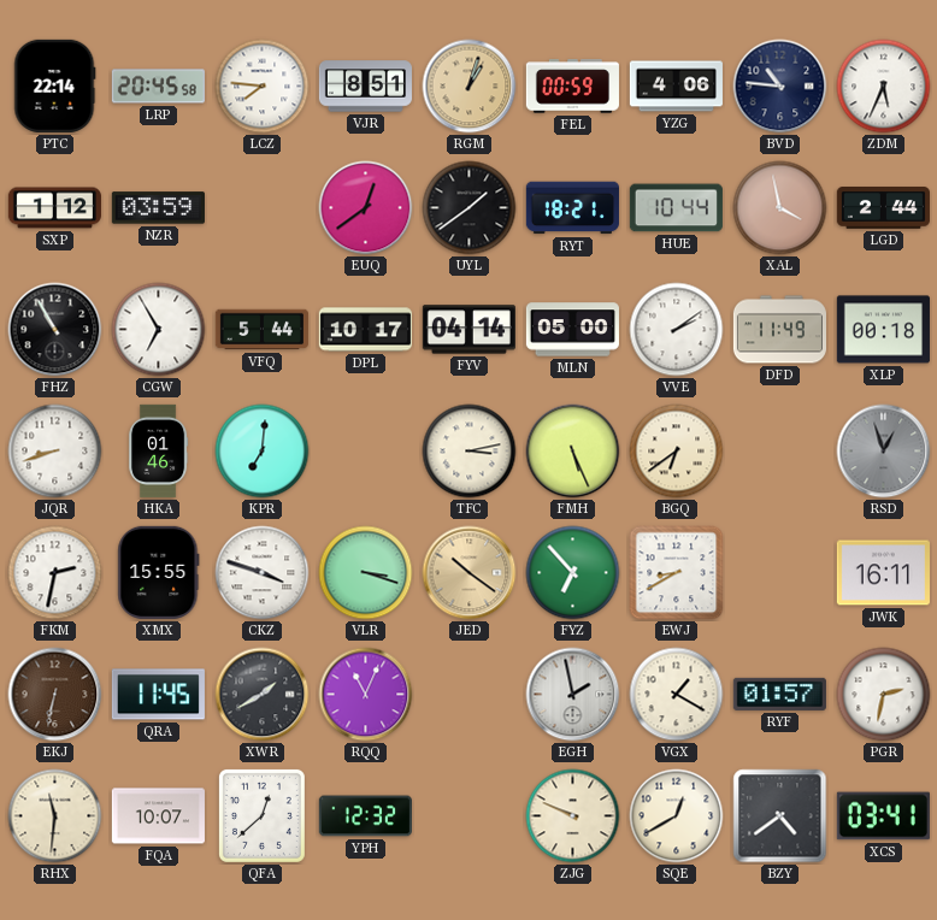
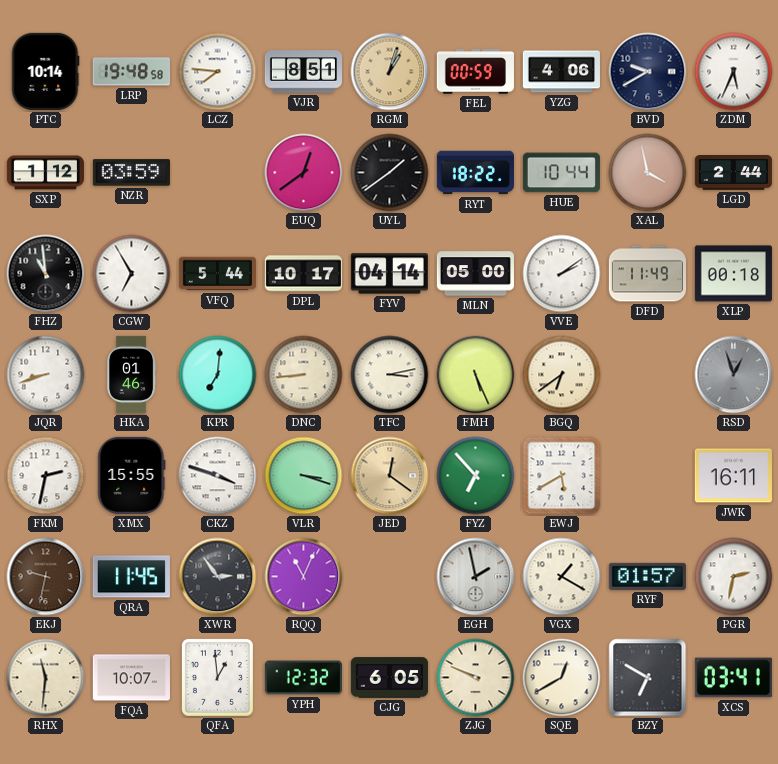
PTC: 22:14 -> 10:14
LRP: 20:45 -> 19:48
BVD: 10:46 -> 9:40
RYT: 18:21 -> 18:22
FHZ: 10:55 -> 10:59
DNC: none -> 8:44
JED: 10:21 -> 12:21
EWJ: 8:40 -> 5:40
EKJ: 6:32 -> 9:32
XWR: 1:40 -> 2:54
QFA: 12:38 -> 12:59
CJG: none -> 6:05
BZY: 4:39 -> 6:50
